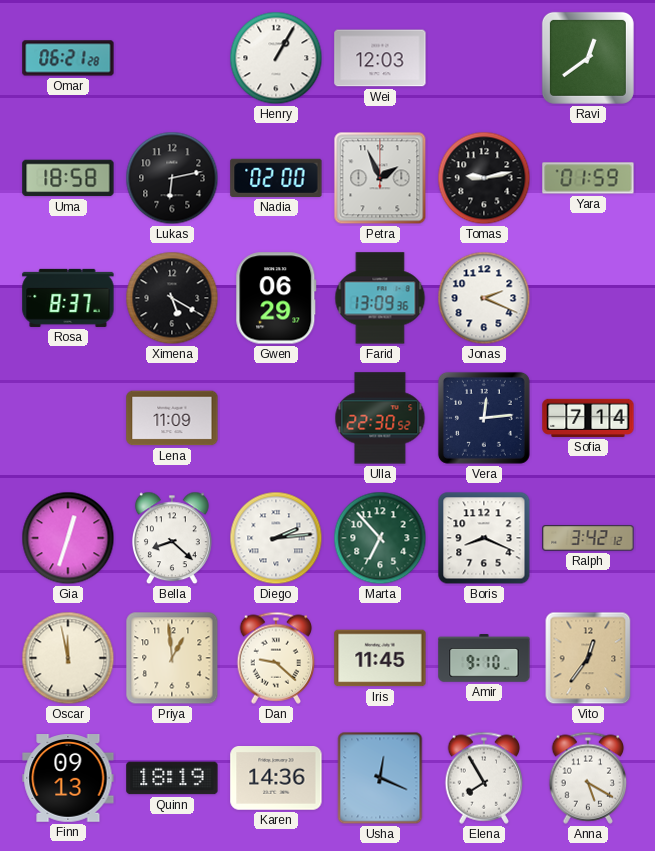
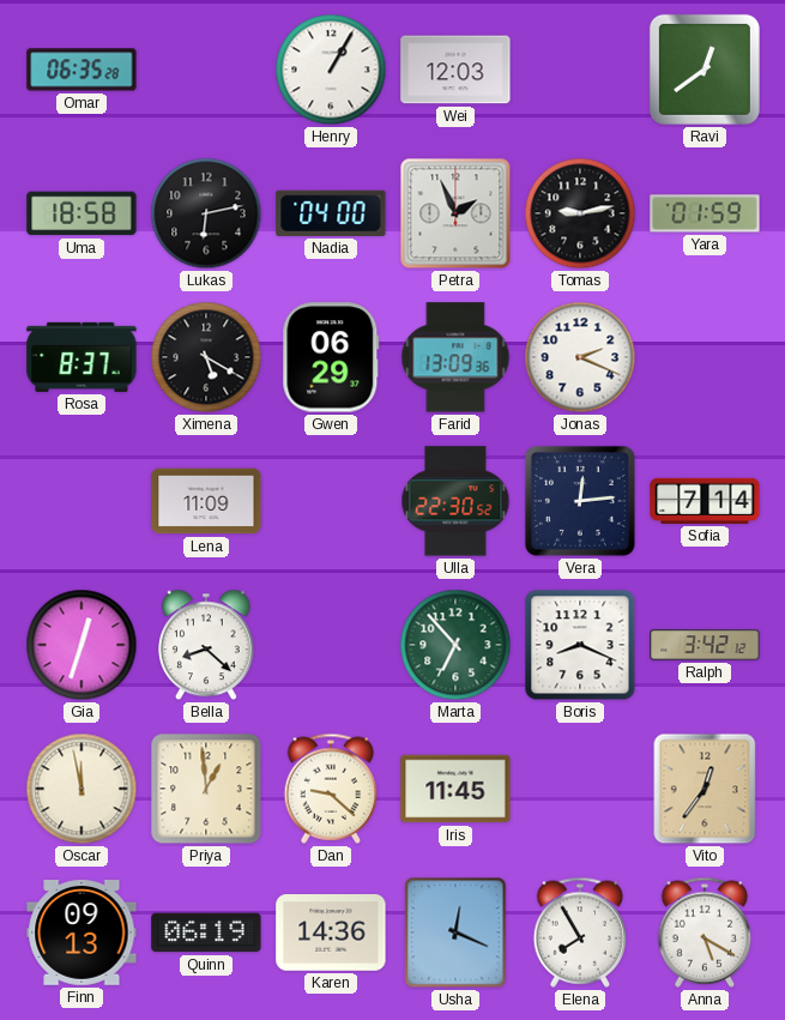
Omar: 06:21 -> 06:35
Nadia: 02:00 -> 04:00
Diego: 2:14 -> none
Amir: 9:10 -> none
Quinn: 18:19 -> 06:19
